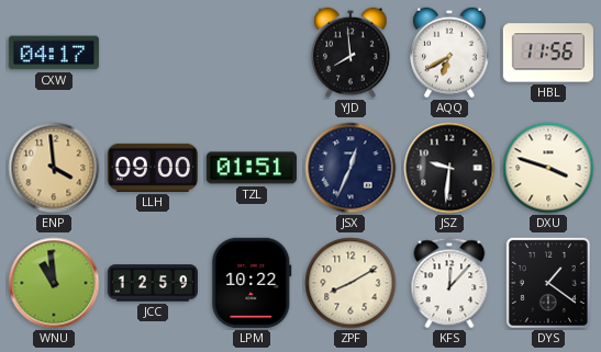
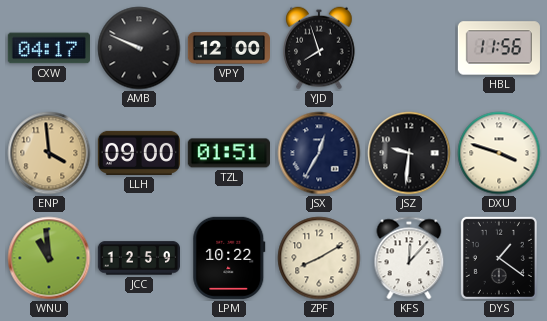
AMB: none -> 9:49
VPY: none -> 12:00
YJD: 7:59 -> 7:57
AQQ: 6:40 -> none
JSX: 12:34 -> 12:35
